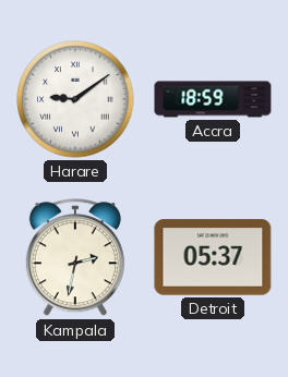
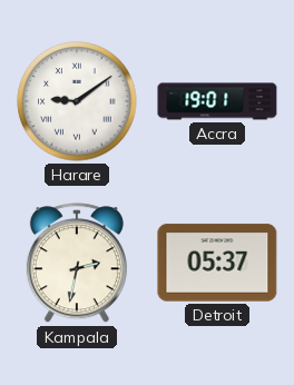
Accra: 18:59 -> 19:01
